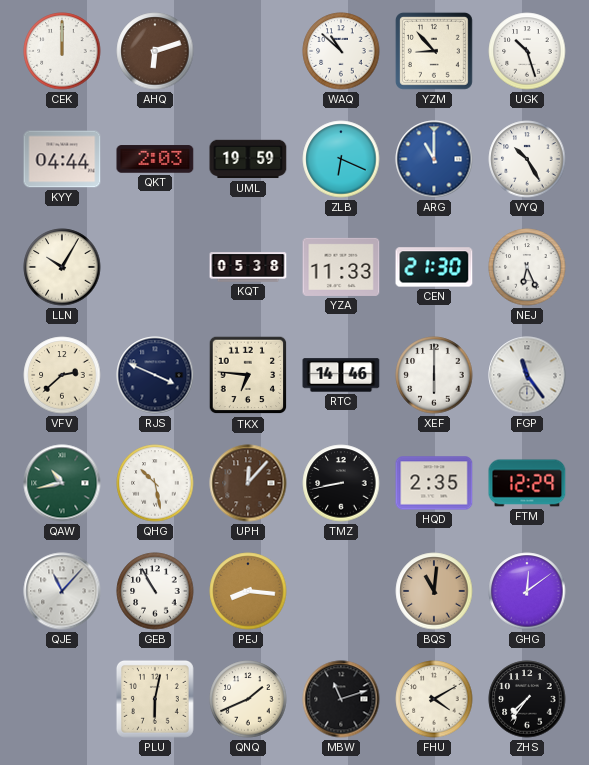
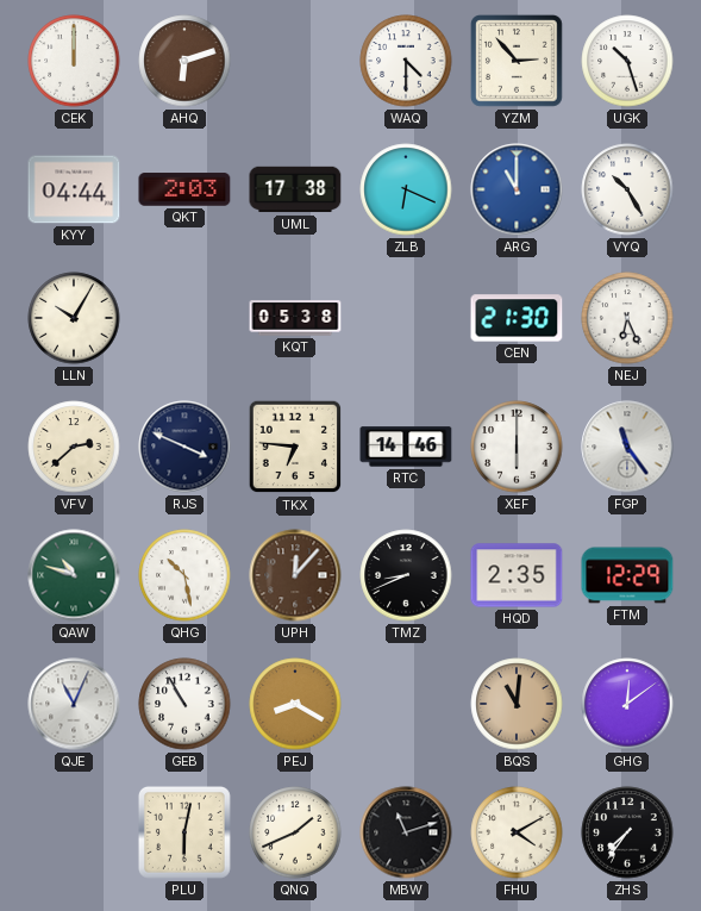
WAQ: 10:52 -> 4:30
YZM: 8:53 -> 2:53
UML: 19:59 -> 17:38
YZA: 11:33 -> none
QAW: 10:43 -> 10:48
TMZ: 8:43 -> 8:41
QJE: 11:07 -> 11:04
PEJ: 8:16 -> 8:20
